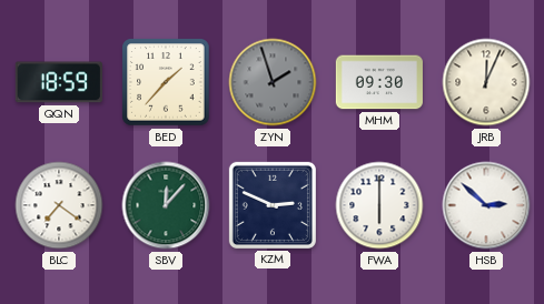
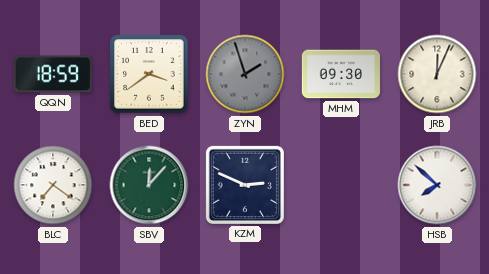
BED: 1:37 -> 3:39
FWA: 6:00 -> none
HSB: 2:52 -> 7:52
